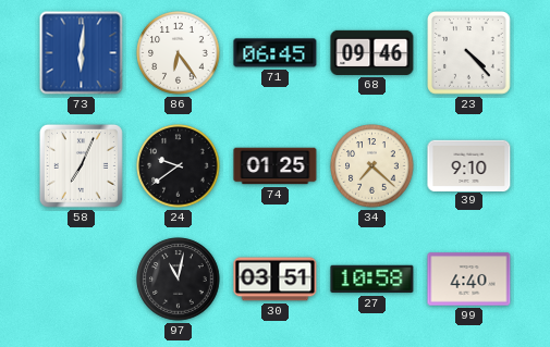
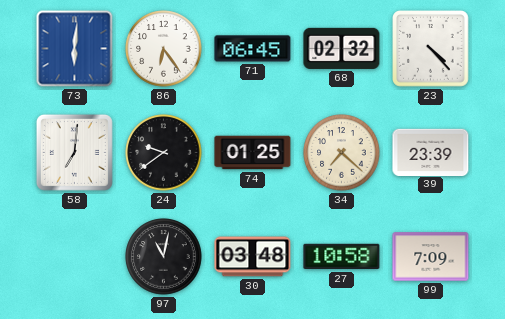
68: 09:46 -> 02:32
58: 7:04 -> 7:01
39: 9:10 -> 23:39
30: 03:51 -> 03:48
99: 4:40 -> 7:09
